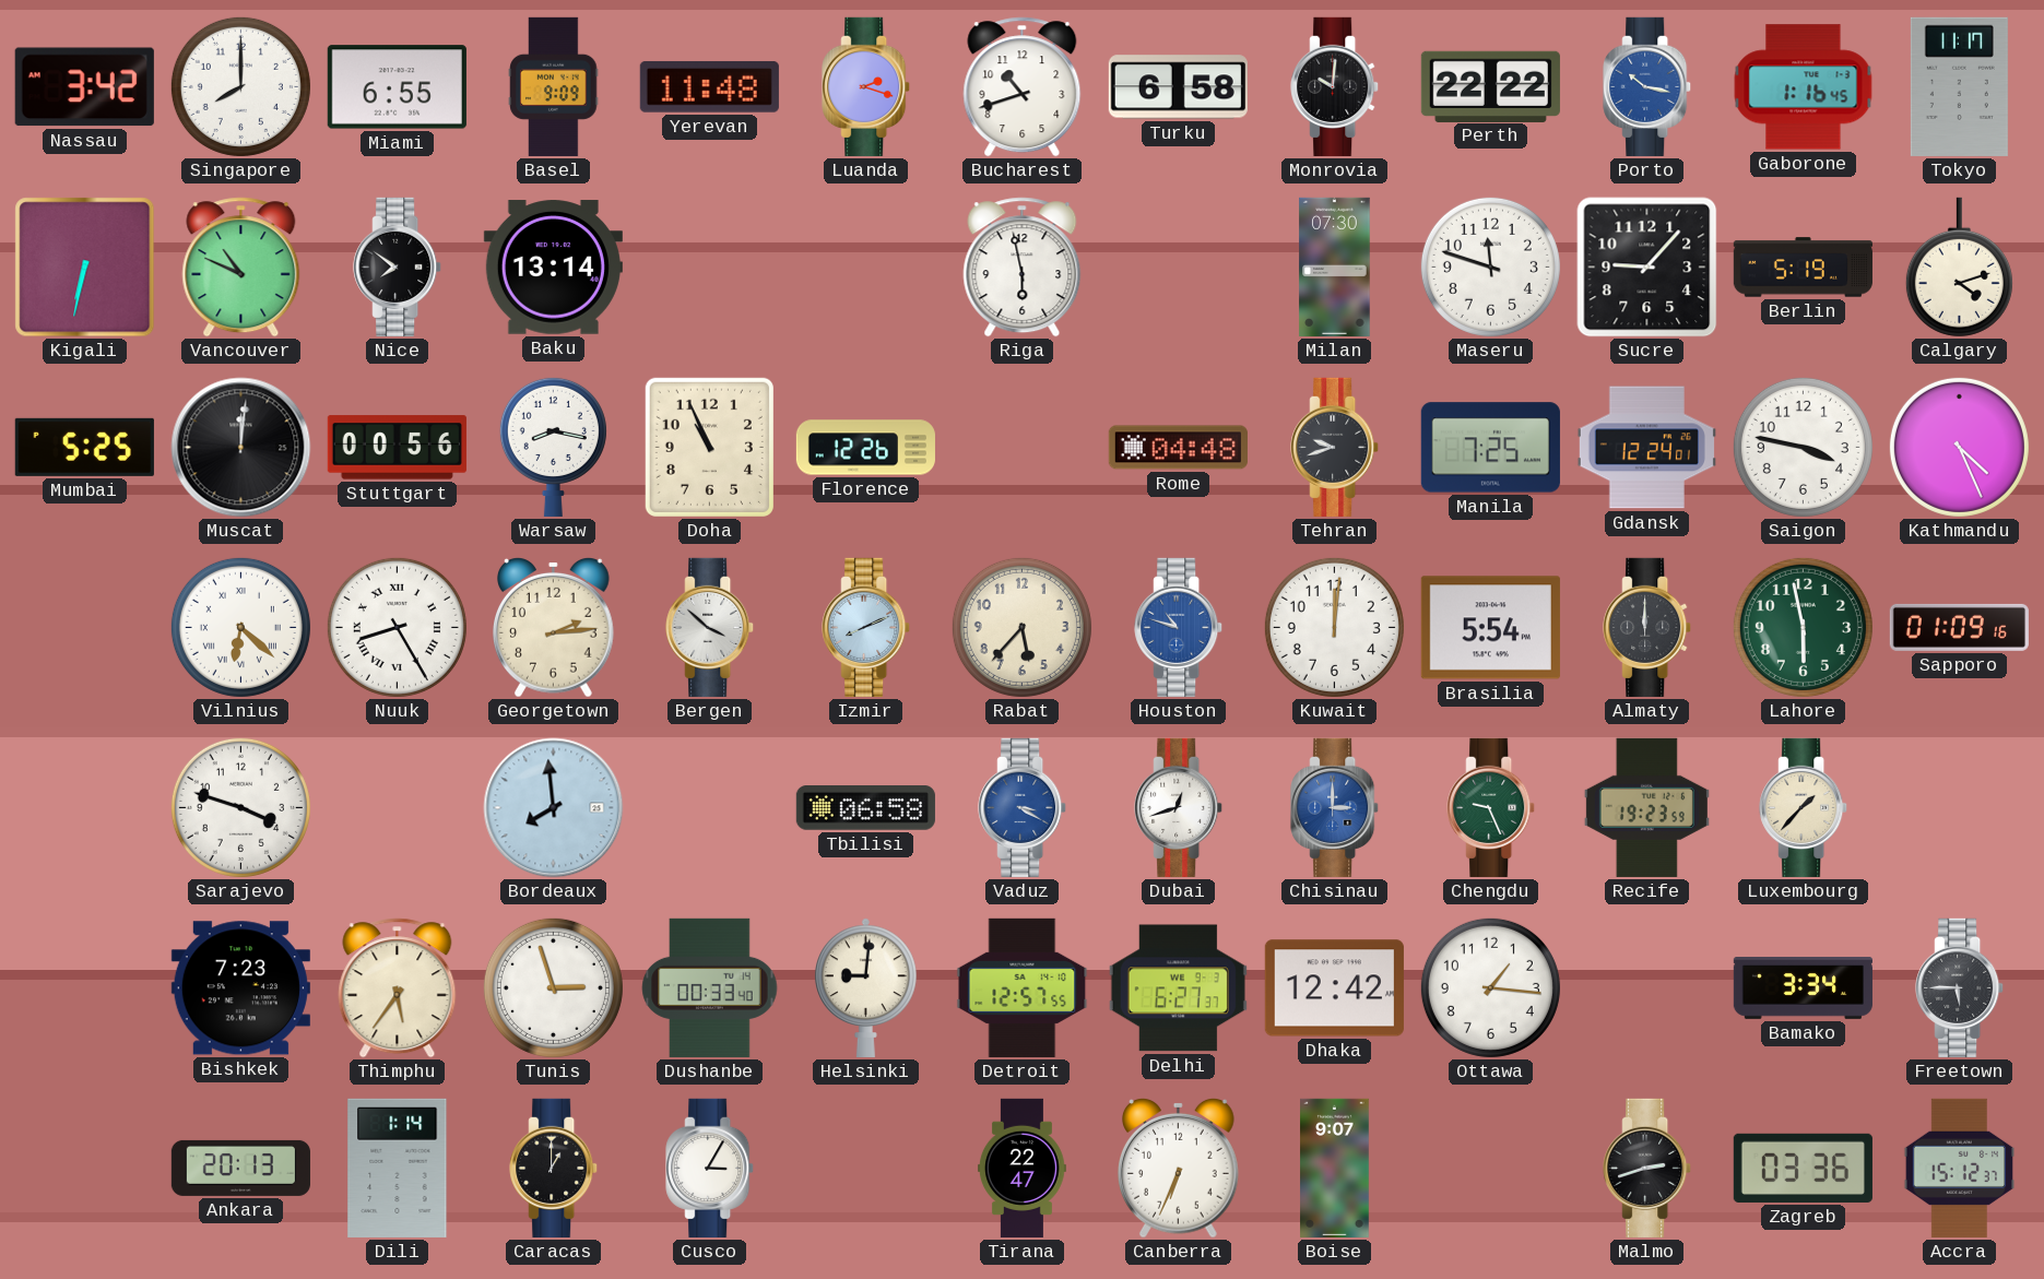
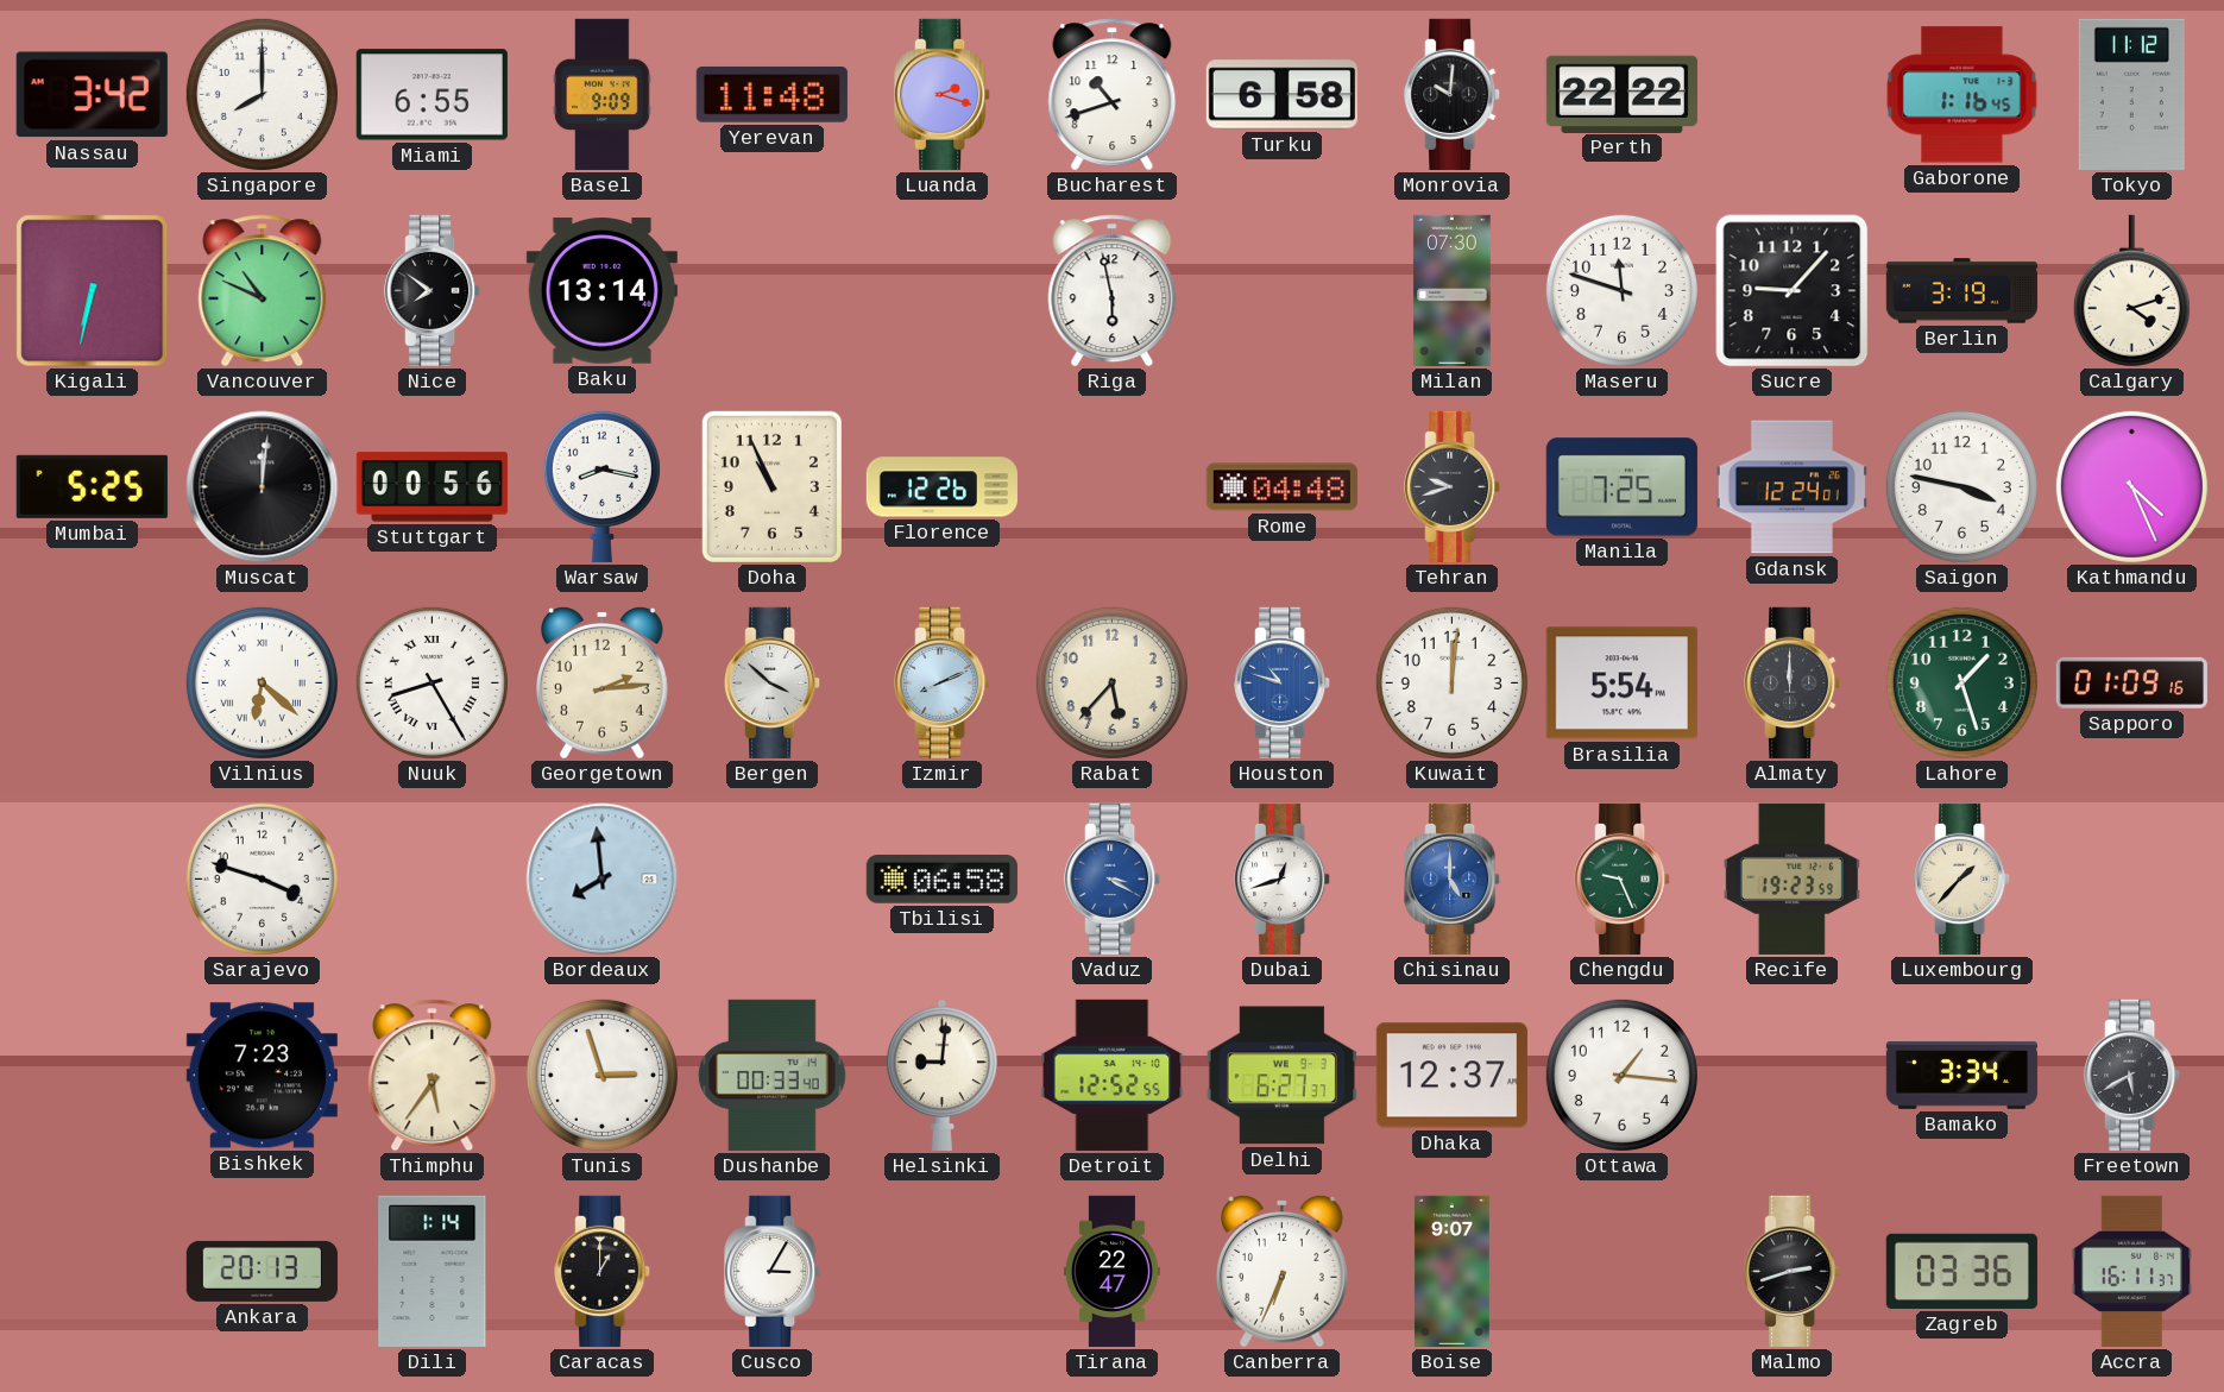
Porto: 10:17 -> none
Tokyo: 11:17 -> 11:12
Berlin: 5:19 -> 3:19
Lahore: 5:58 -> 1:27
Chisinau: 3:00 -> 5:00
Detroit: 12:57 -> 12:52
Dhaka: 12:42 -> 12:37
Freetown: 5:45 -> 5:40
Accra: 15:12 -> 16:11
